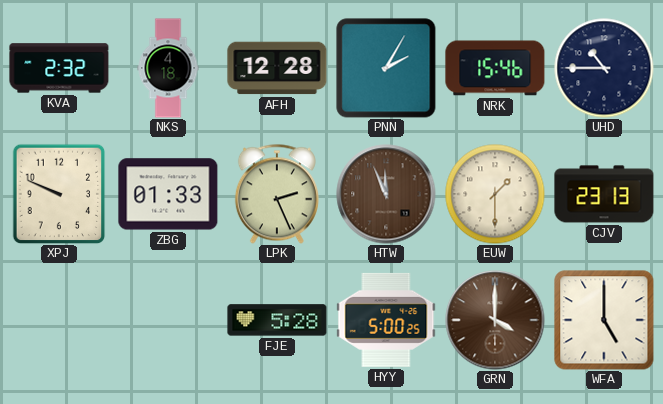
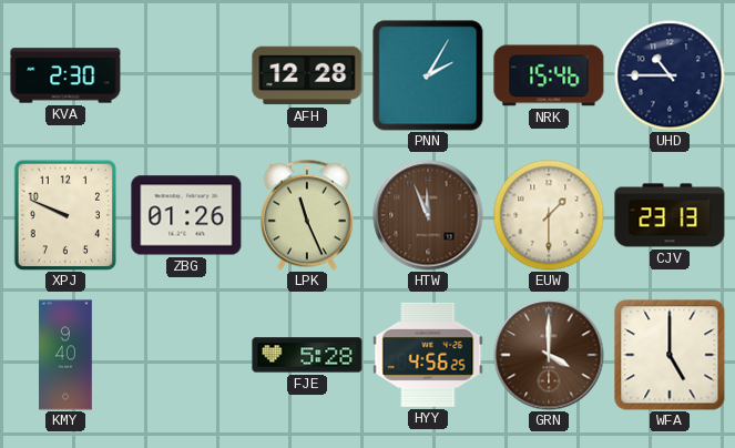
KVA: 2:32 -> 2:30
NKS: 4:18 -> none
ZBG: 01:33 -> 01:26
LPK: 2:26 -> 11:26
KMY: none -> 9:40
HYY: 5:00 -> 4:56
